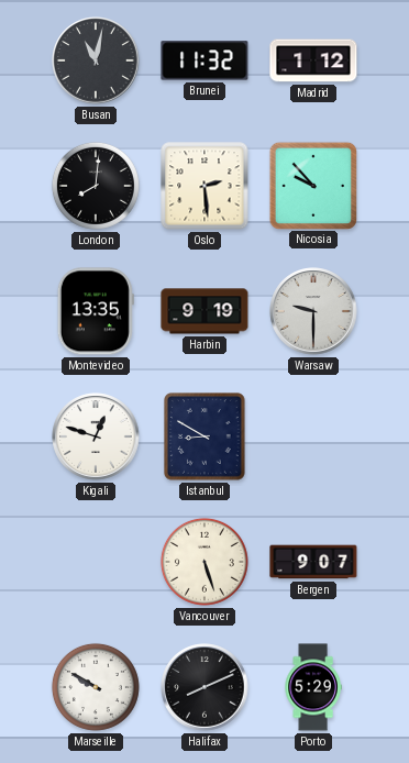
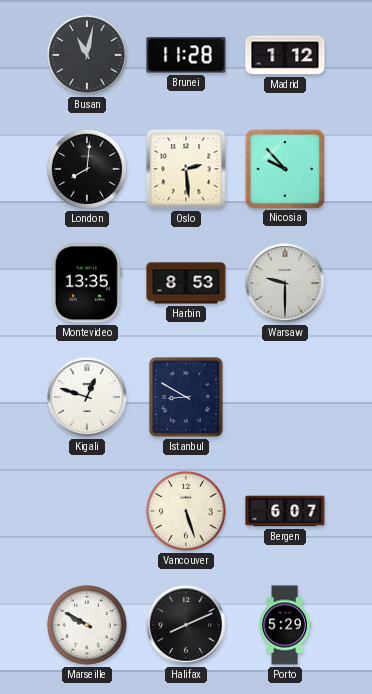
Brunei: 11:32 -> 11:28
Harbin: 9:19 -> 8:53
Bergen: 9:07 -> 6:07
